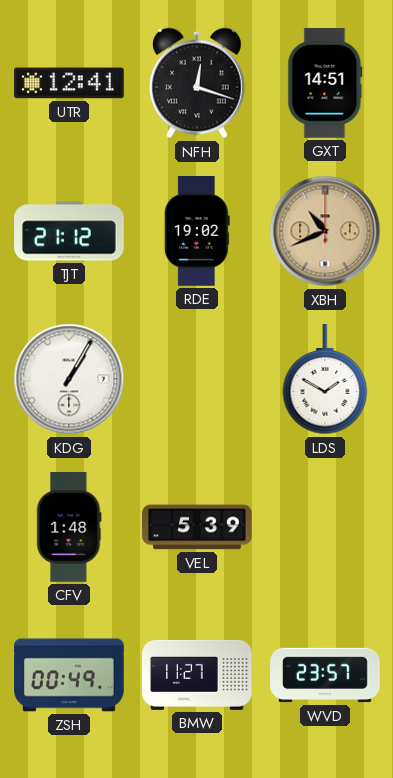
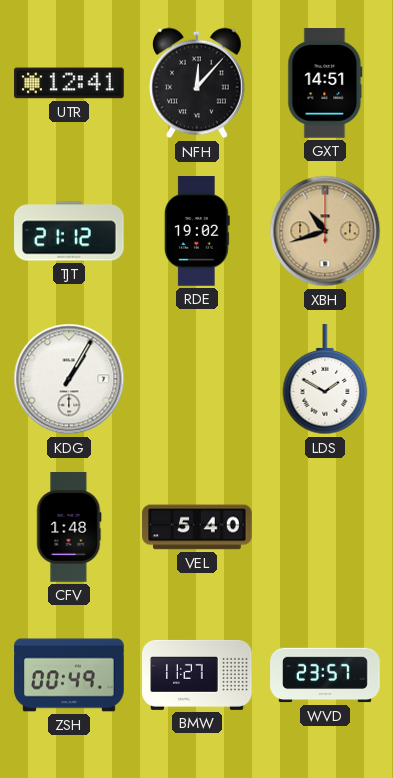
NFH: 12:18 -> 12:07
XBH: 10:41 -> 10:42
VEL: 5:39 -> 5:40
